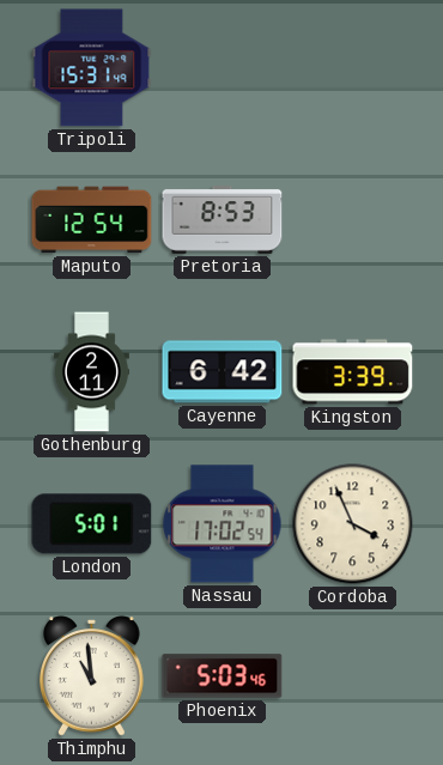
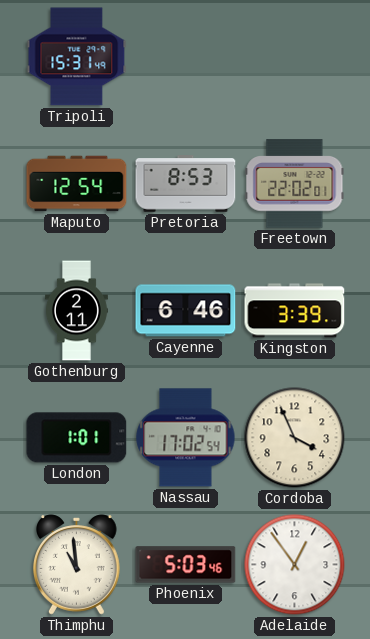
Freetown: none -> 22:02
Cayenne: 6:42 -> 6:46
London: 5:01 -> 1:01
Adelaide: none -> 12:54
